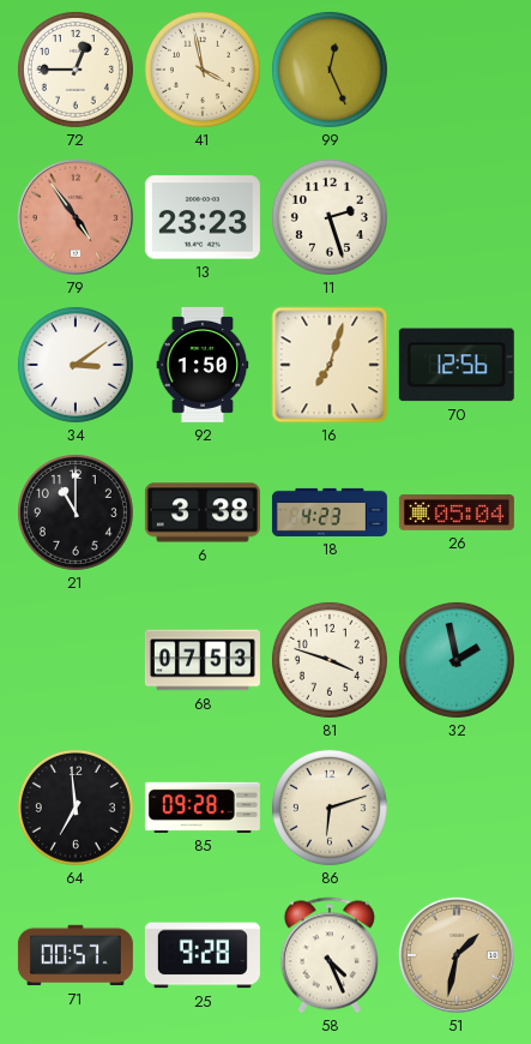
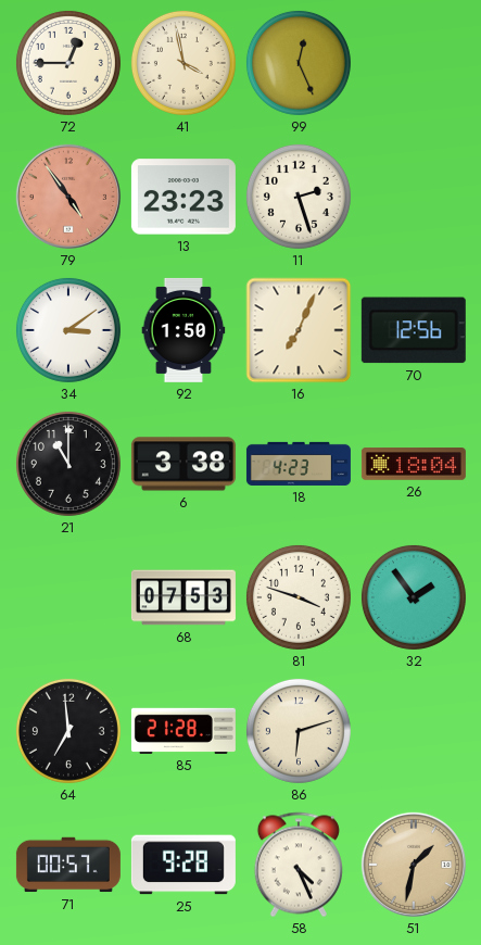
16: 7:03 -> 7:04
26: 05:04 -> 18:04
32: 1:58 -> 1:54
85: 09:28 -> 21:28
